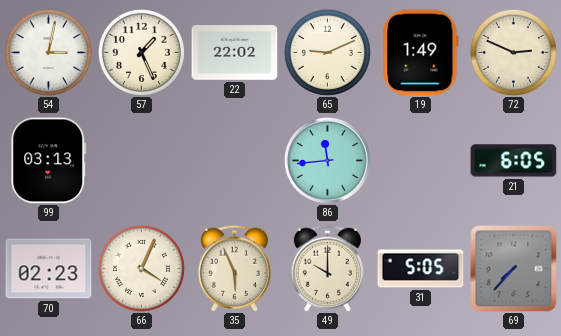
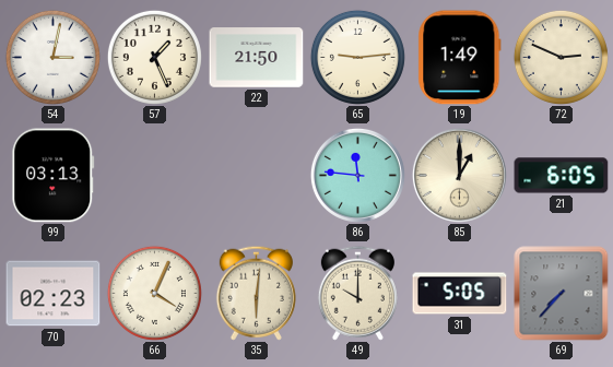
22: 22:02 -> 21:50
65: 9:11 -> 9:14
86: 11:44 -> 11:46
85: none -> 1:00
35: 5:56 -> 6:01
